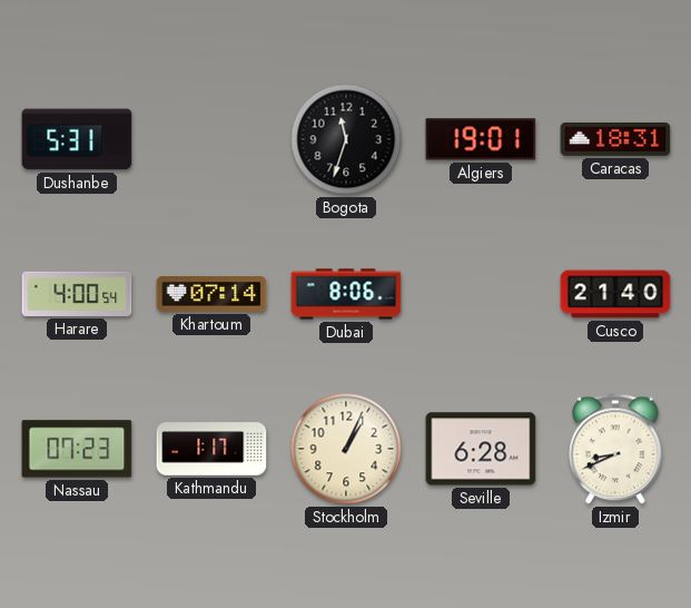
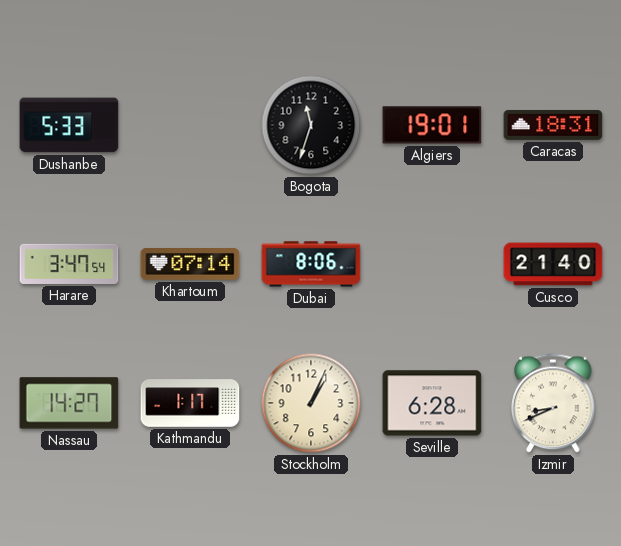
Dushanbe: 5:31 -> 5:33
Harare: 4:00 -> 3:47
Nassau: 07:23 -> 14:27
